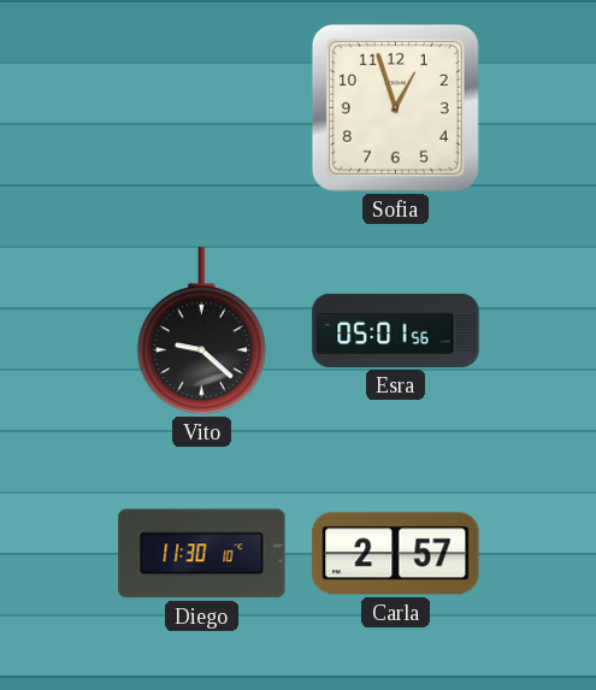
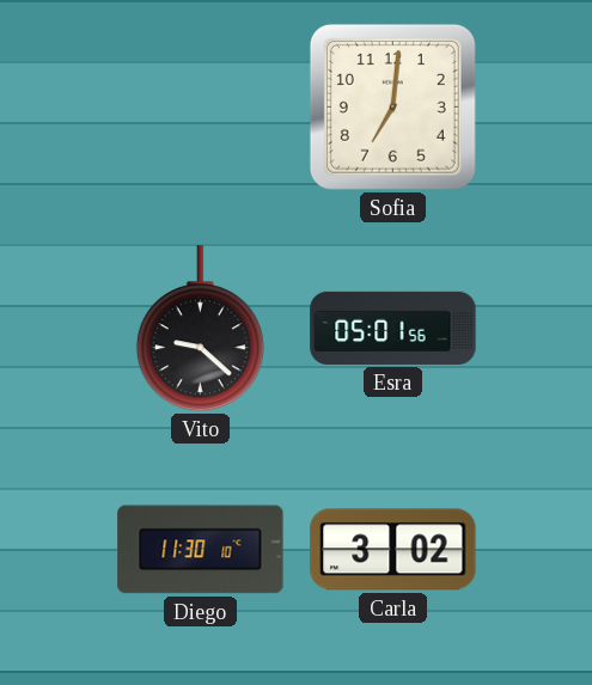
Sofia: 12:57 -> 7:01
Carla: 2:57 -> 3:02
